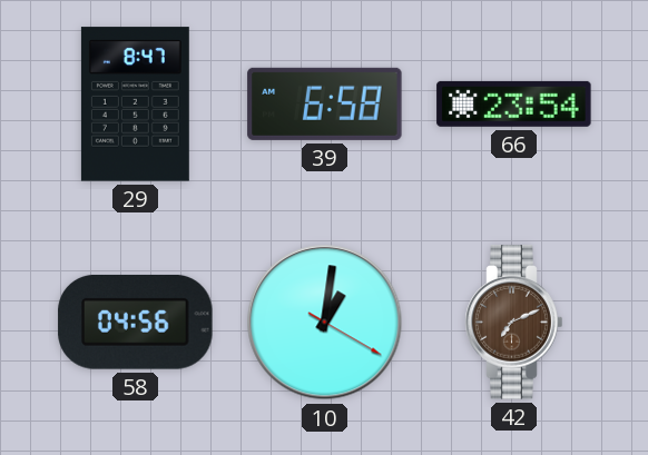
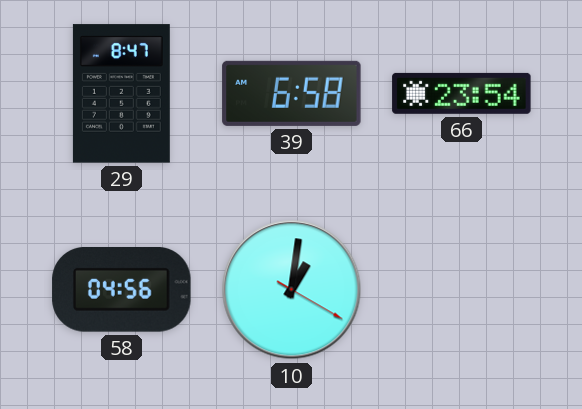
42: 7:11 -> none
